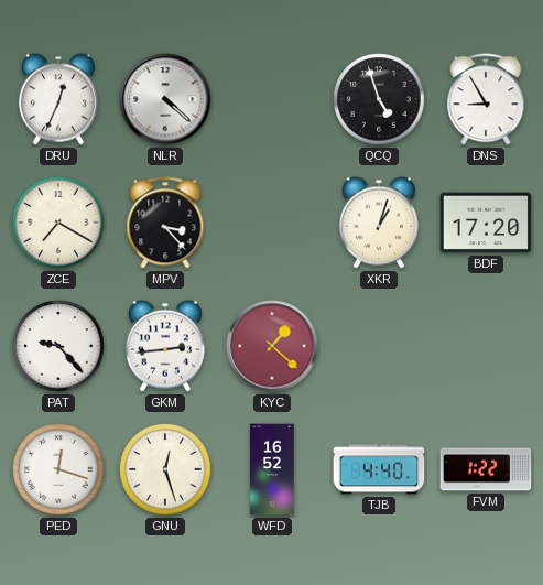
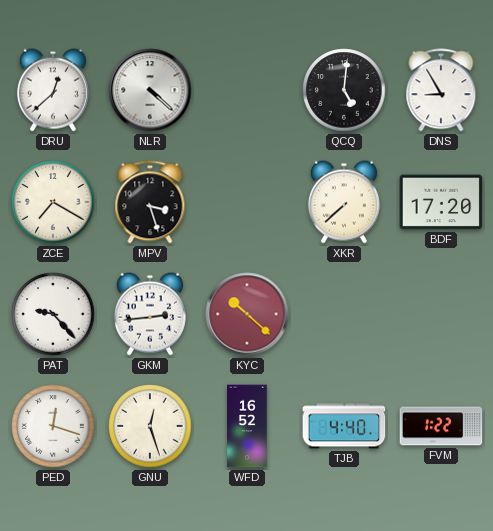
DRU: 12:34 -> 12:38
QCQ: 4:57 -> 5:01
MPV: 3:23 -> 3:27
XKR: 1:03 -> 7:38
KYC: 1:22 -> 10:22
